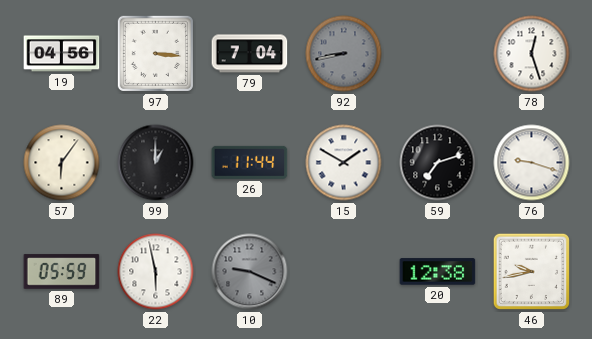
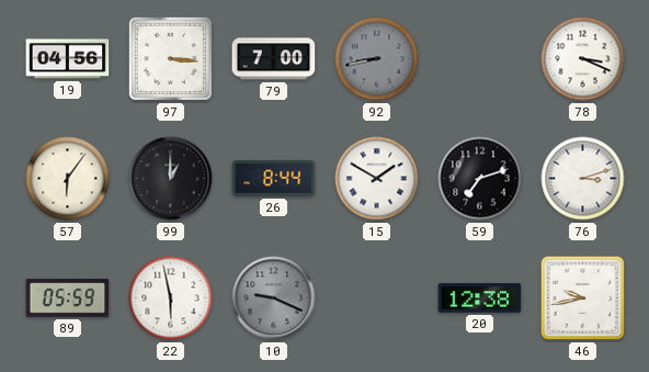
79: 7:04 -> 7:00
78: 12:27 -> 3:19
26: 11:44 -> 8:44
76: 9:18 -> 3:12
